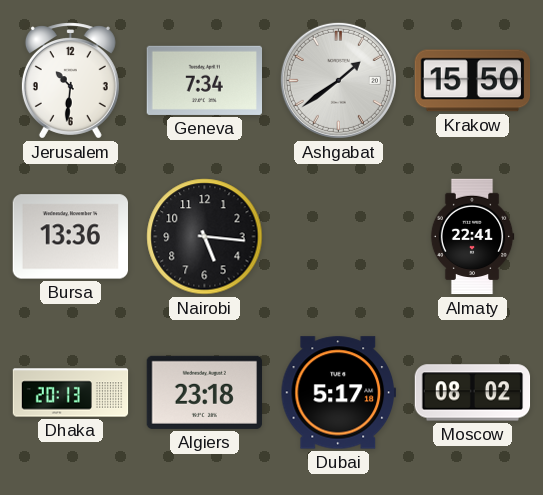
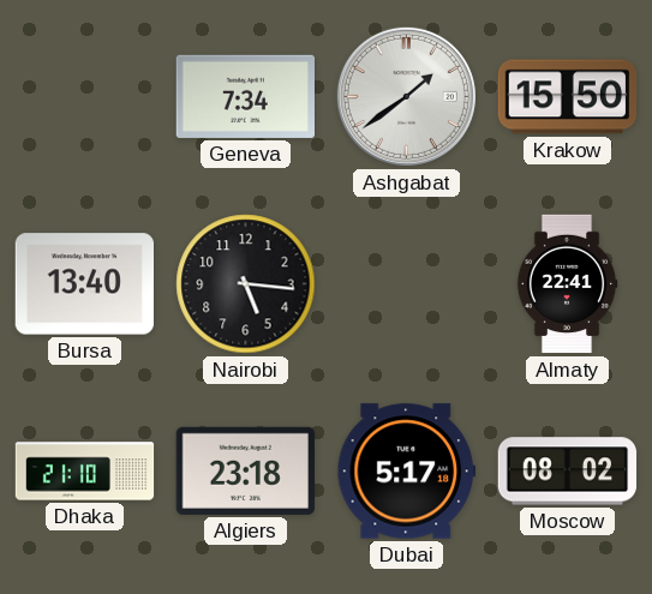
Jerusalem: 10:31 -> none
Bursa: 13:36 -> 13:40
Dhaka: 20:13 -> 21:10
